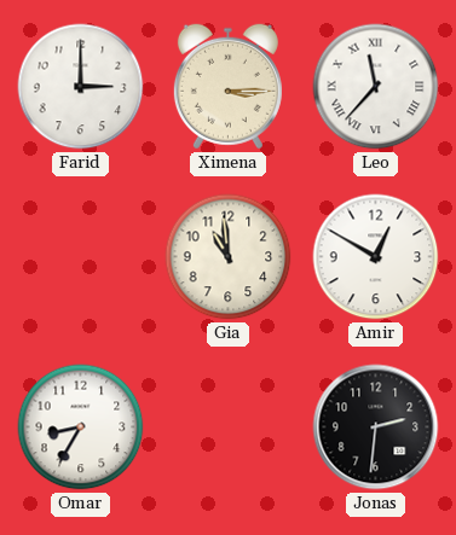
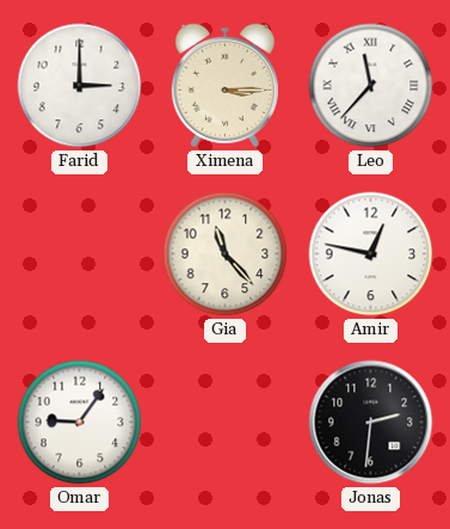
Gia: 10:59 -> 11:23
Amir: 12:50 -> 12:47
Omar: 8:35 -> 9:06
